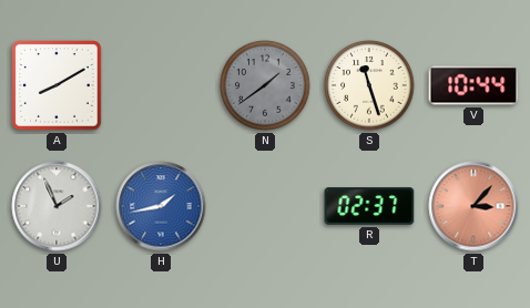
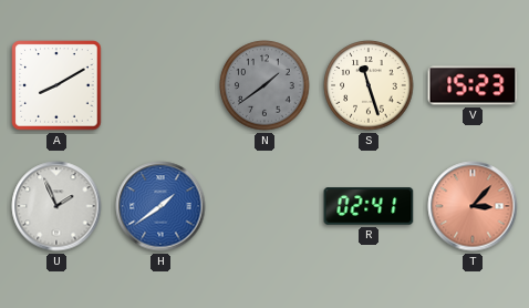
V: 10:44 -> 15:23
H: 1:43 -> 1:39
R: 02:37 -> 02:41
